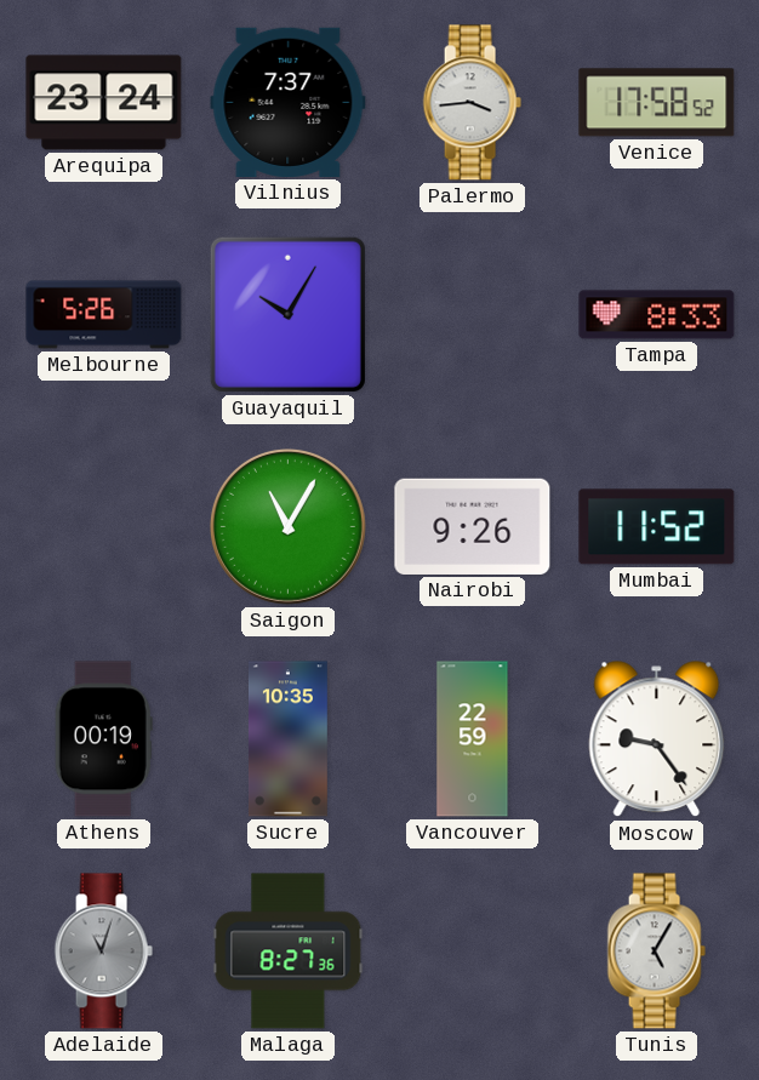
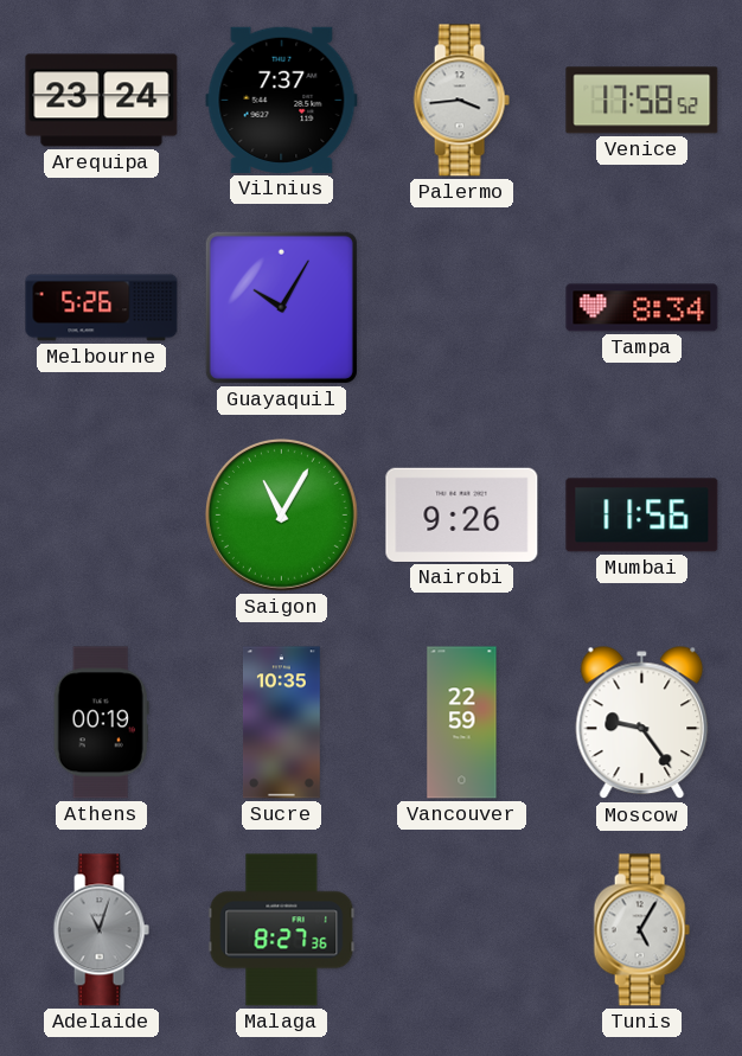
Tampa: 8:33 -> 8:34
Mumbai: 11:52 -> 11:56
